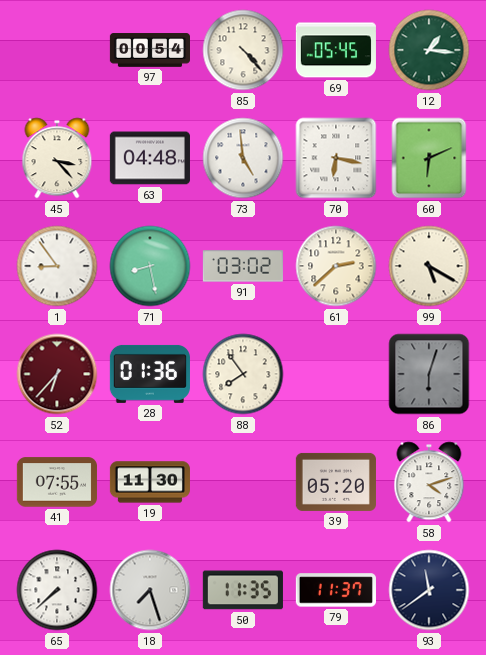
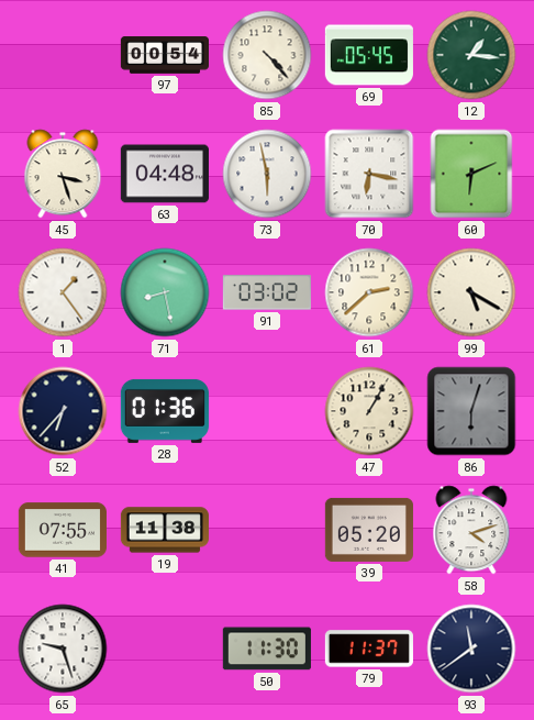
45: 3:23 -> 3:27
73: 4:59 -> 5:58
1: 8:54 -> 1:24
52 dial: burgundy -> navy
88: 7:54 -> none
47: none -> 1:05
19: 11:30 -> 11:38
65: 7:38 -> 9:27
18: 7:27 -> none
50: 11:35 -> 11:30
